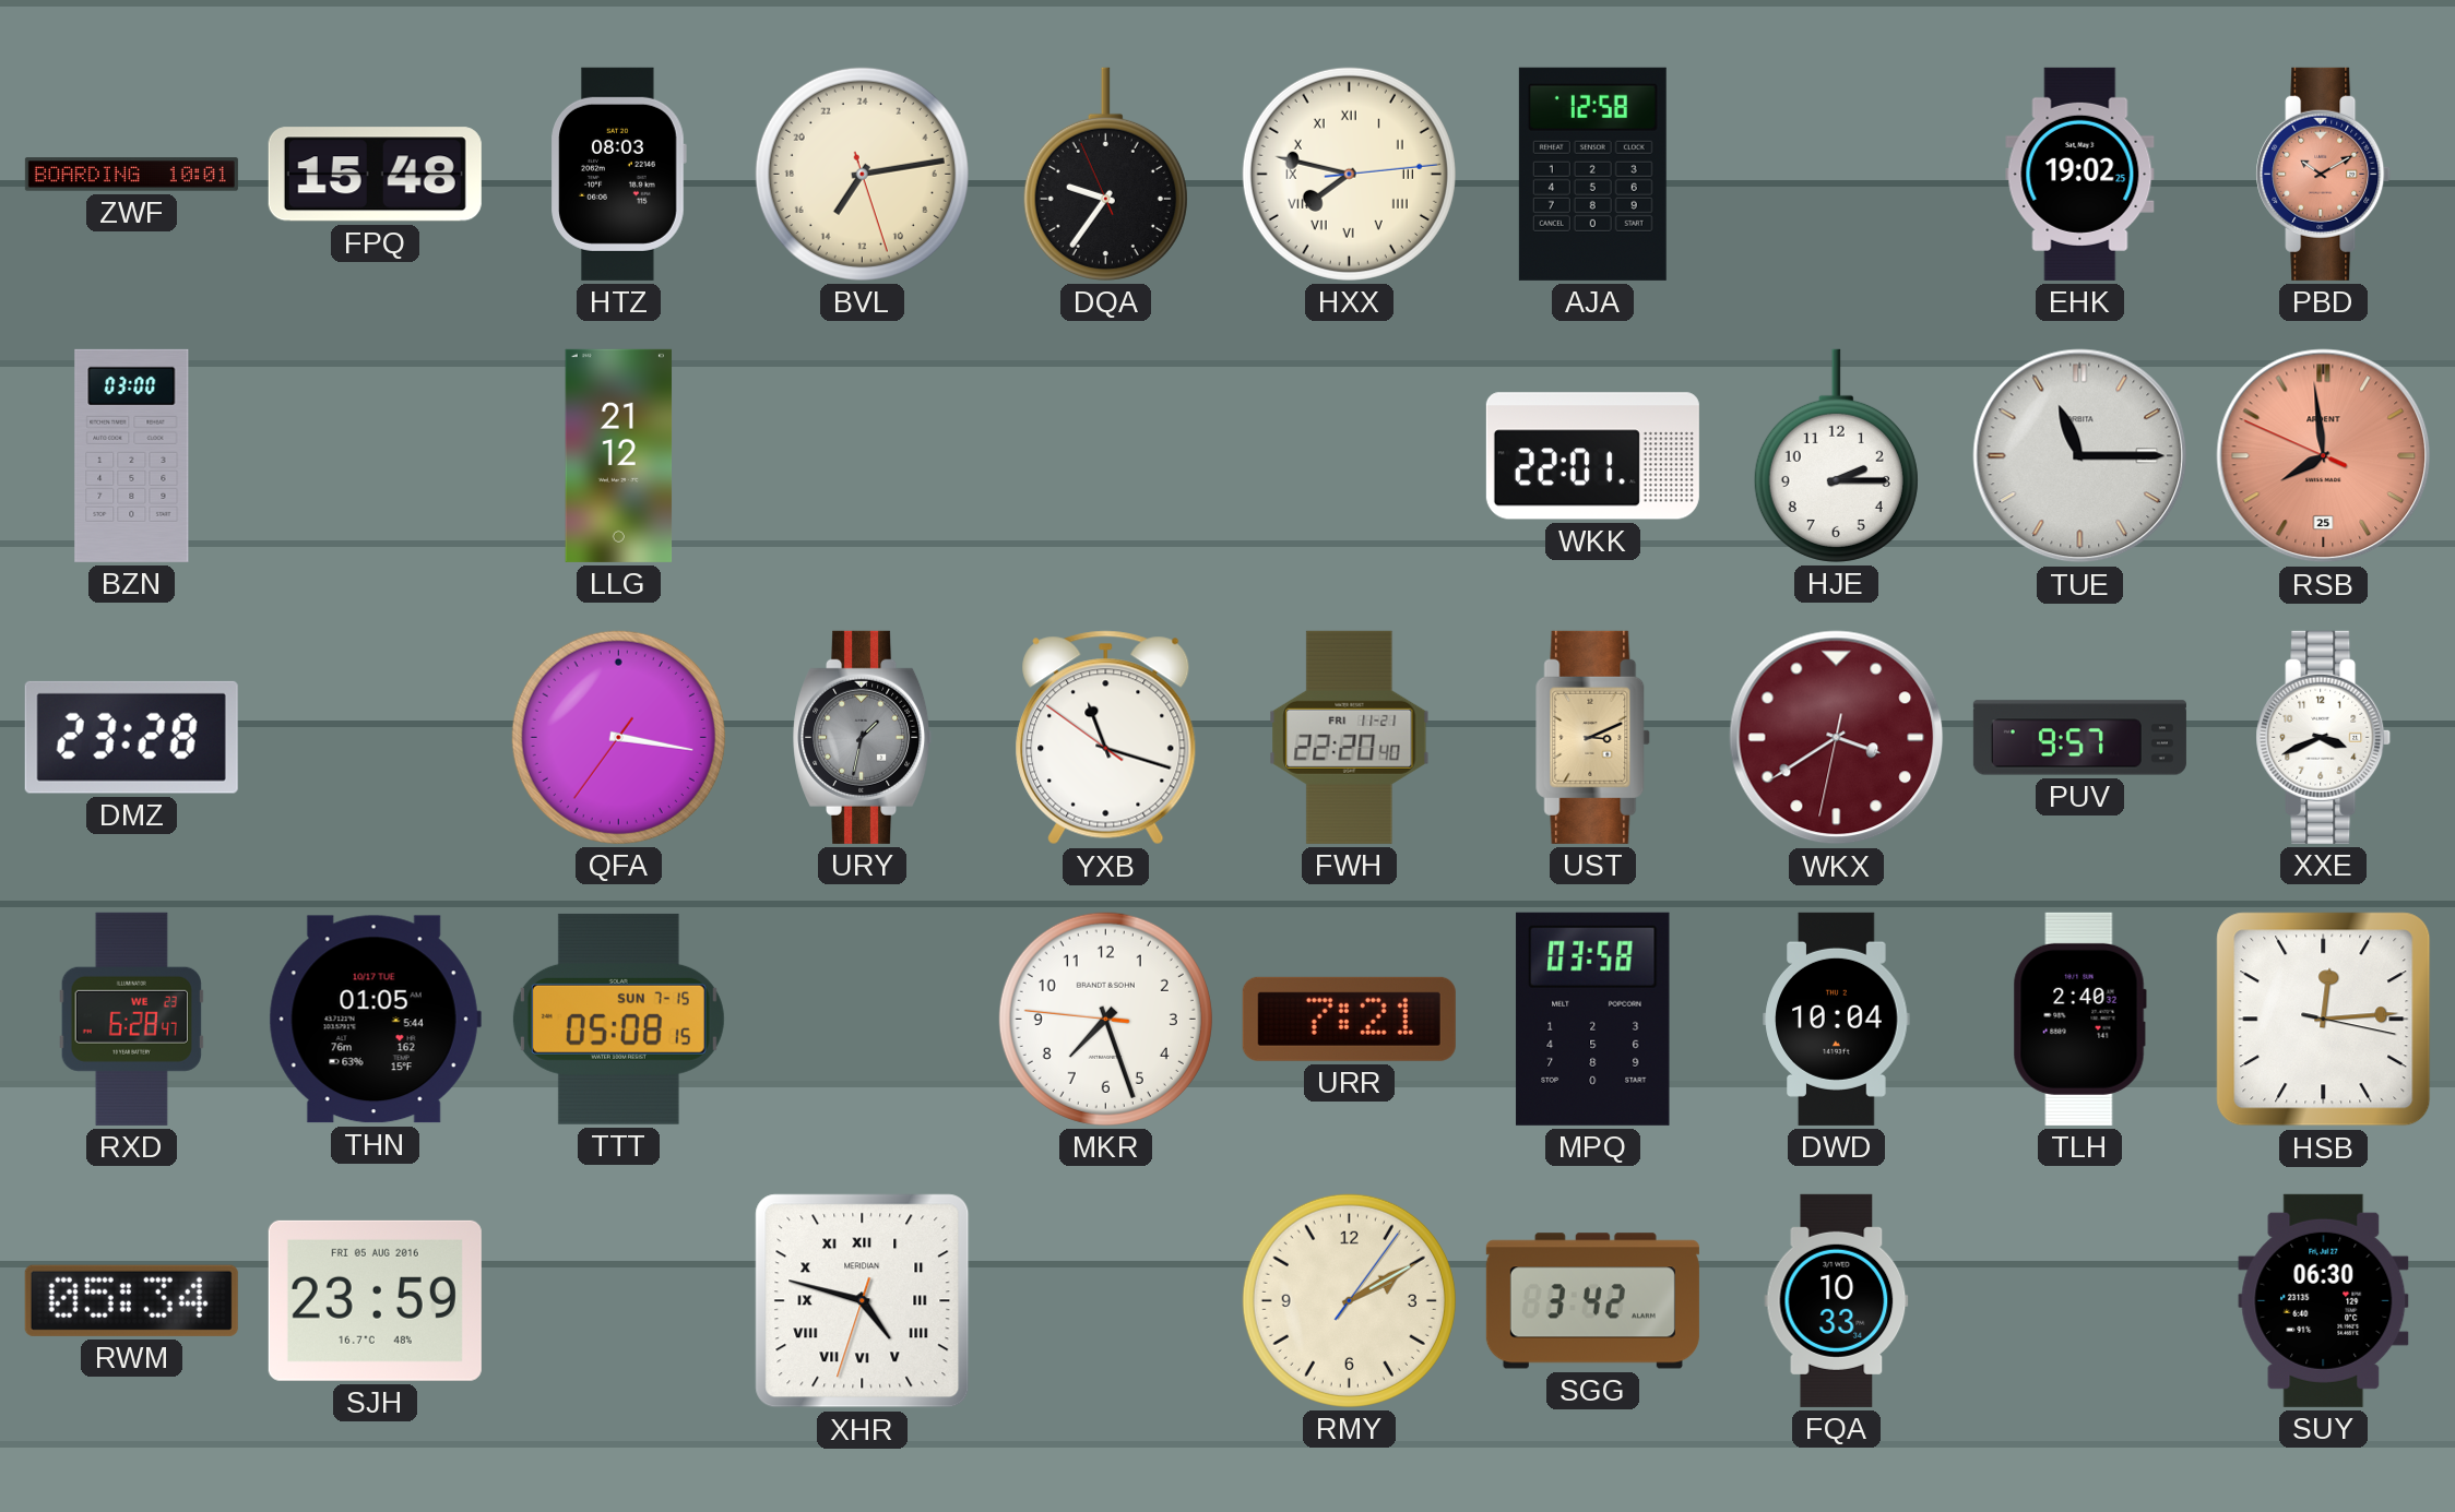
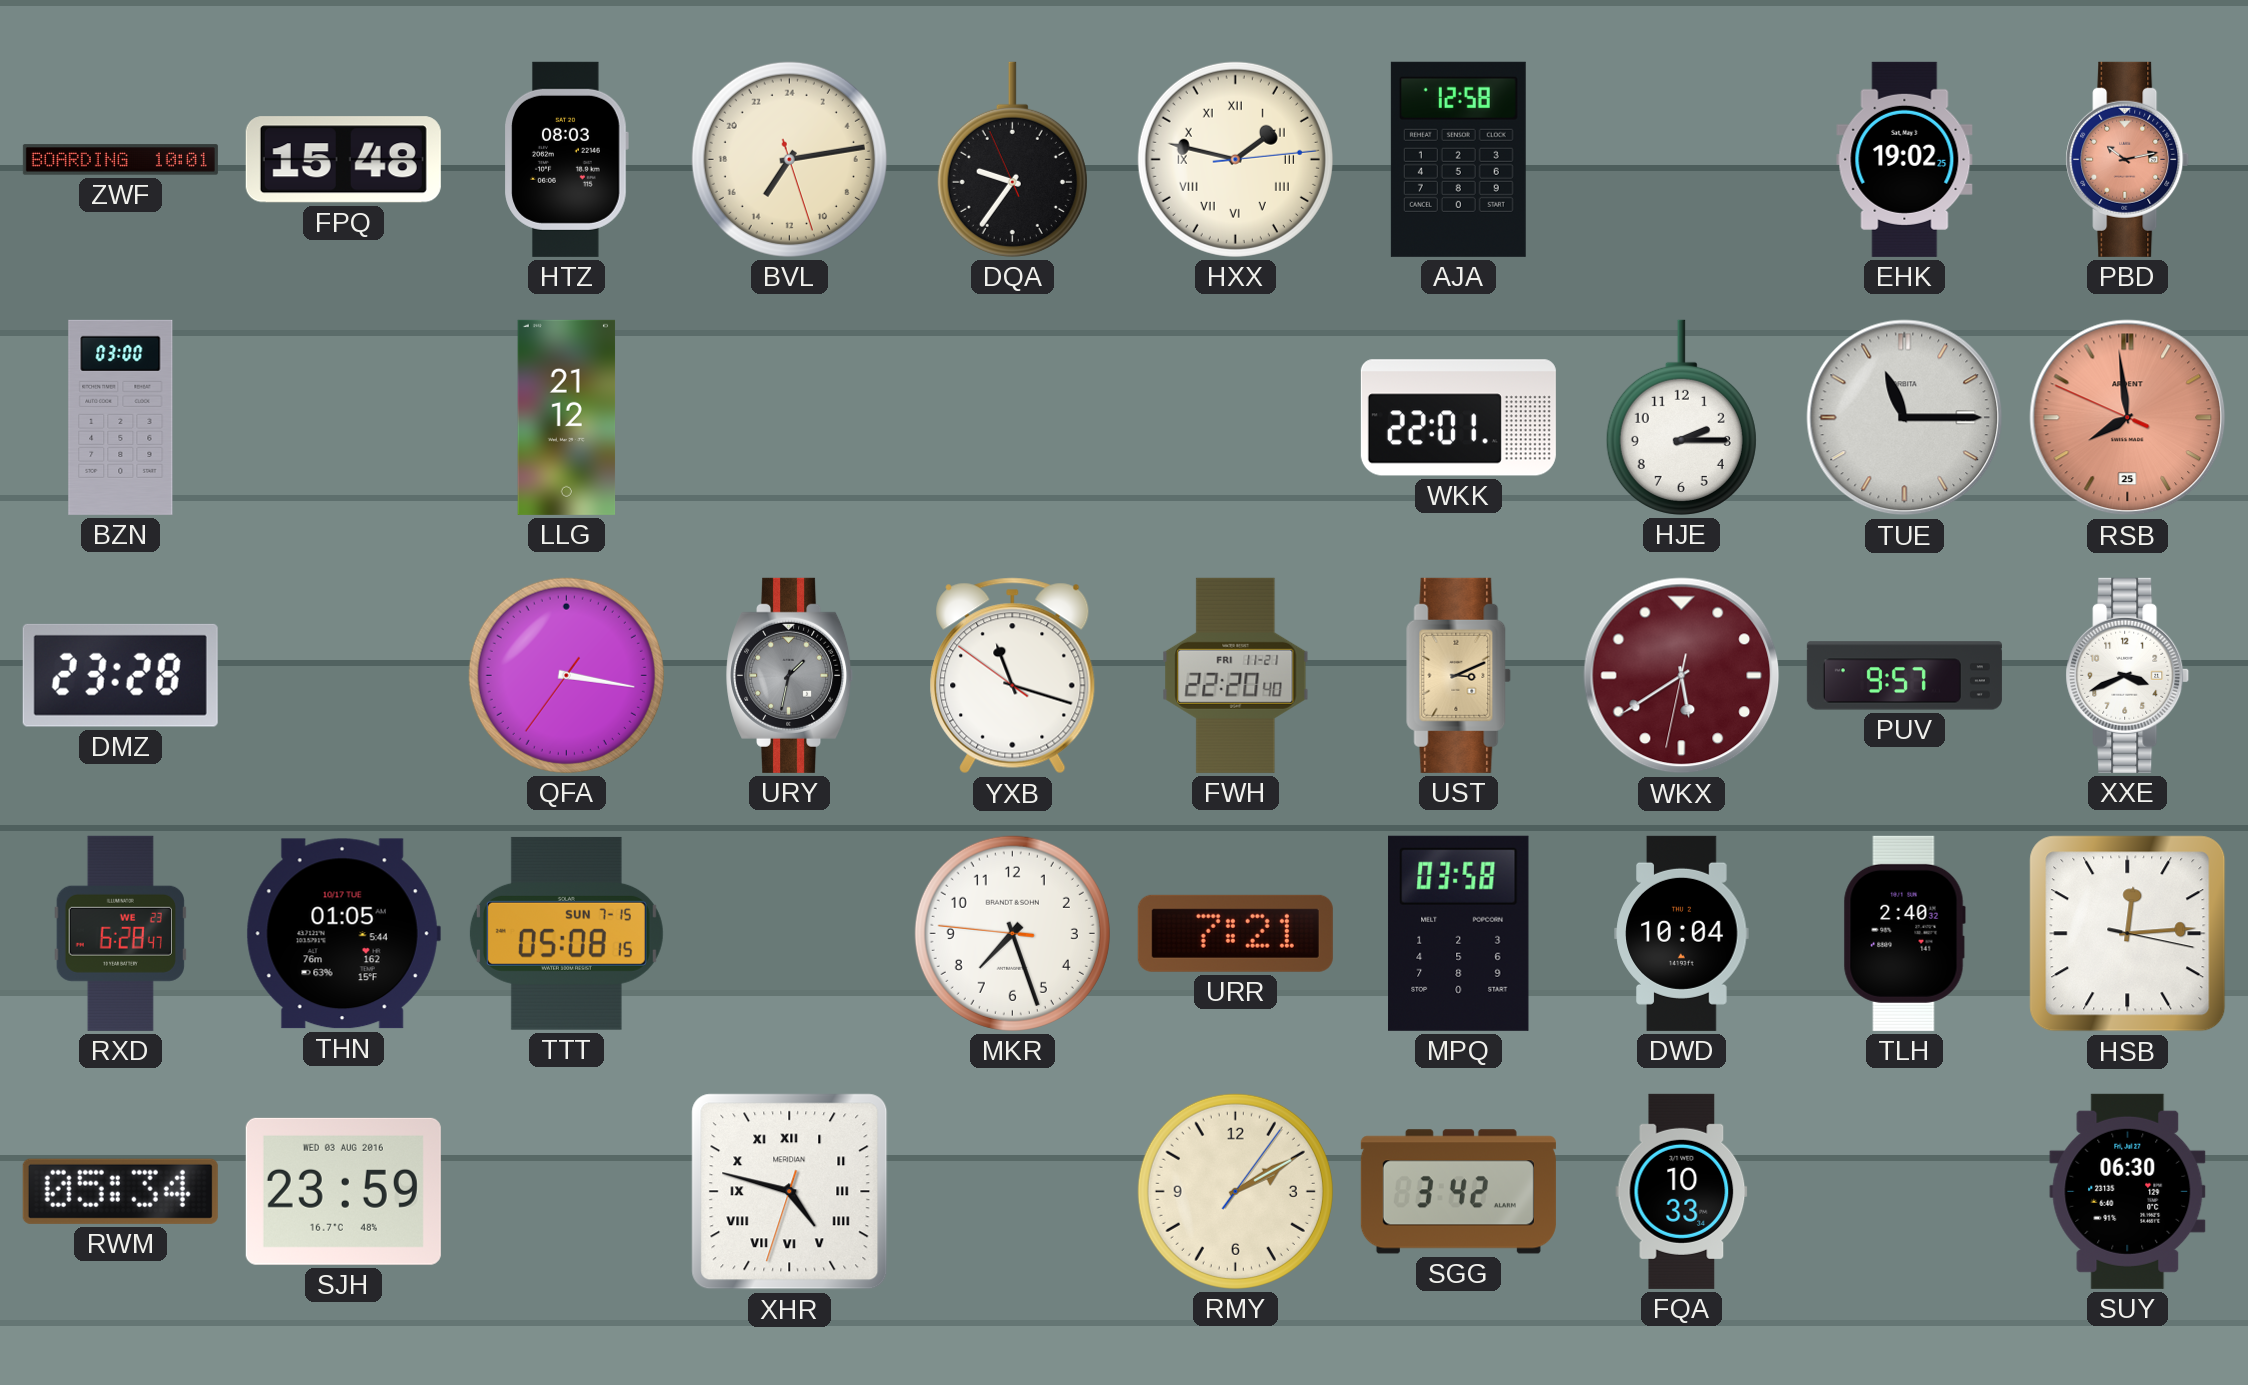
HXX: 7:47 -> 1:47
PBD: 10:10 -> 10:13
WKX: 3:39 -> 5:39
SJH date: FRI 05 AUG 2016 -> WED 03 AUG 2016
